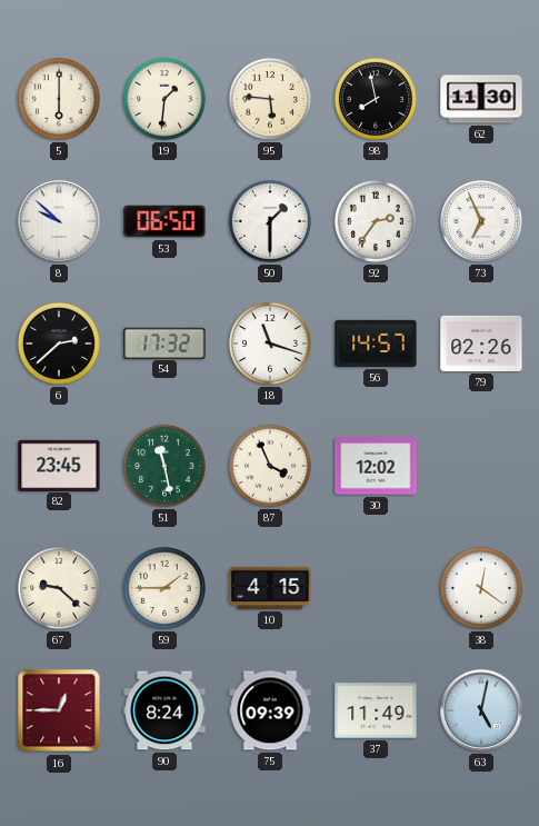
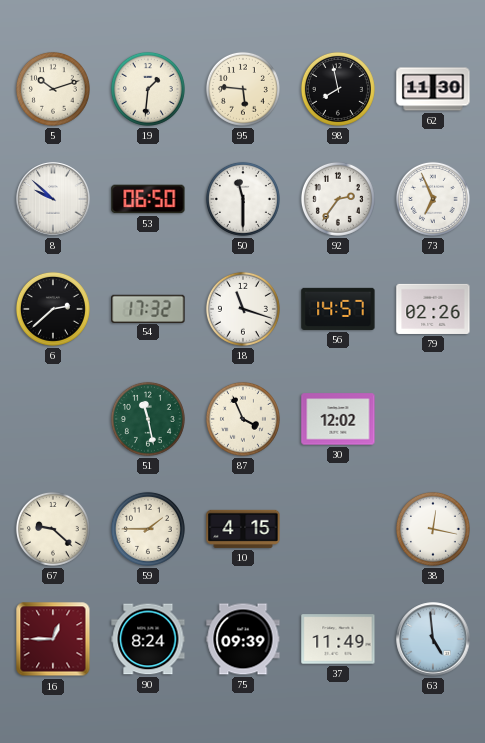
5: 6:00 -> 10:12
50: 1:30 -> 11:30
82: 23:45 -> none
38: 12:21 -> 12:17
63: 5:02 -> 4:59
